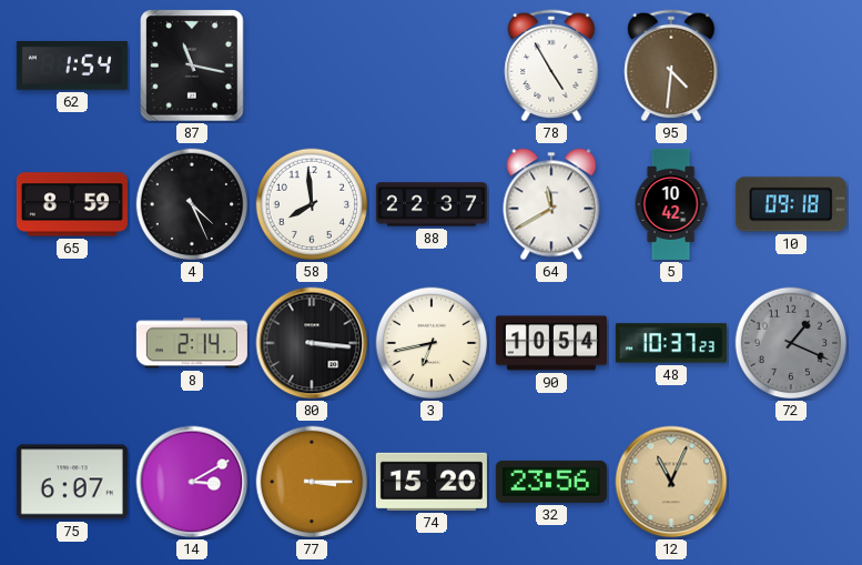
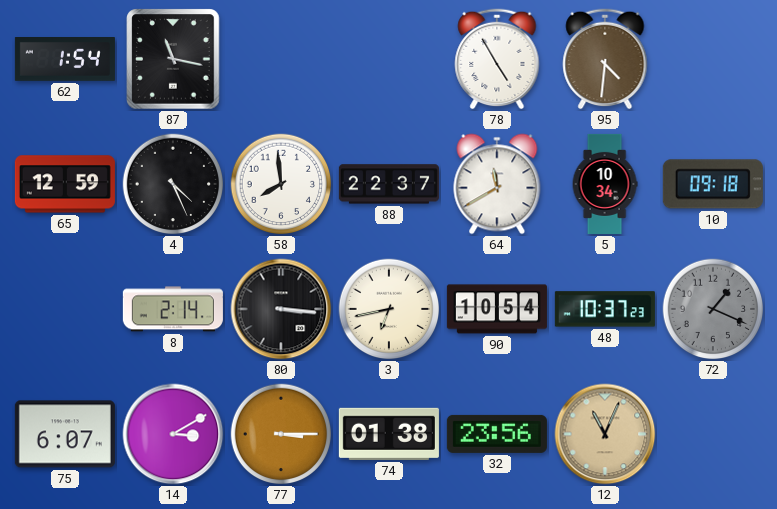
65: 8:59 -> 12:59
5: 10:42 -> 10:34
74: 15:20 -> 01:38
